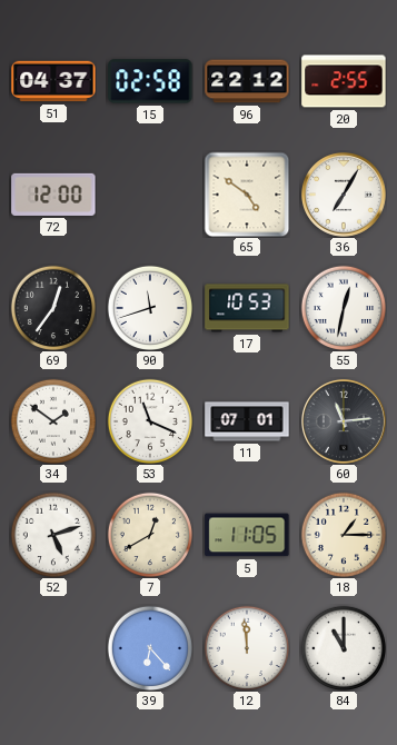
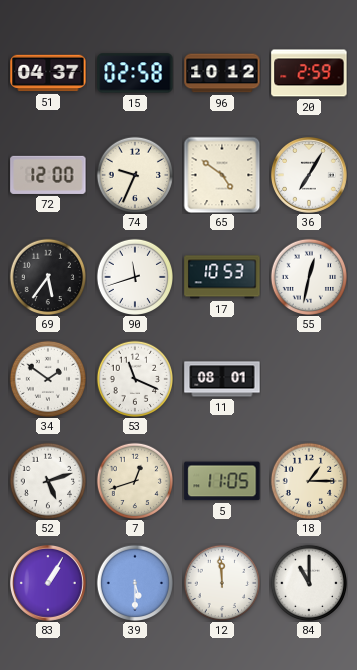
96: 22:12 -> 10:12
20: 2:55 -> 2:59
74: none -> 9:34
69: 12:36 -> 5:36
11: 07:01 -> 08:01
60: 11:14 -> none
7: 12:40 -> 12:42
83: none -> 1:05
39: 6:23 -> 5:30
